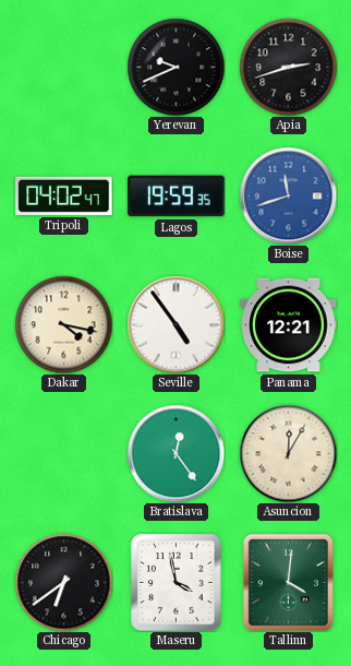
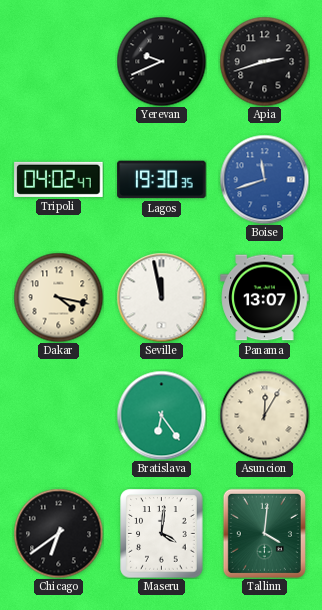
Lagos: 19:59 -> 19:30
Seville: 4:54 -> 11:58
Panama: 12:21 -> 13:07
Bratislava: 12:24 -> 6:24
Maseru: 3:58 -> 4:01
